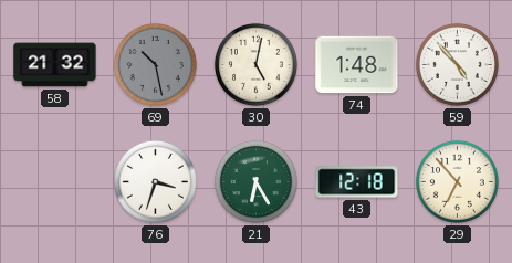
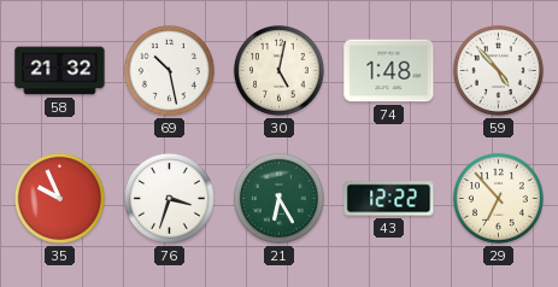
69 dial: grey -> white
35: none -> 9:56
43: 12:18 -> 12:22
